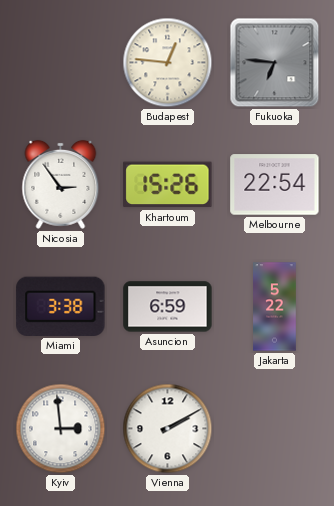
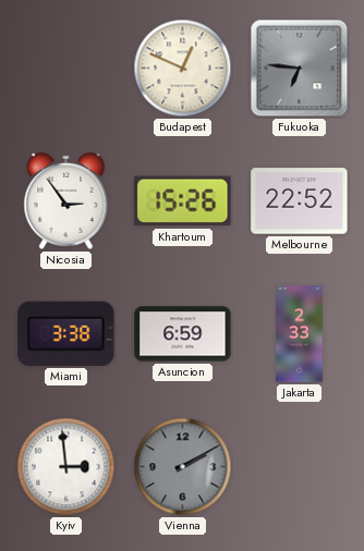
Budapest: 12:46 -> 12:49
Melbourne: 22:54 -> 22:52
Jakarta: 5:22 -> 2:33
Vienna dial: white -> grey
